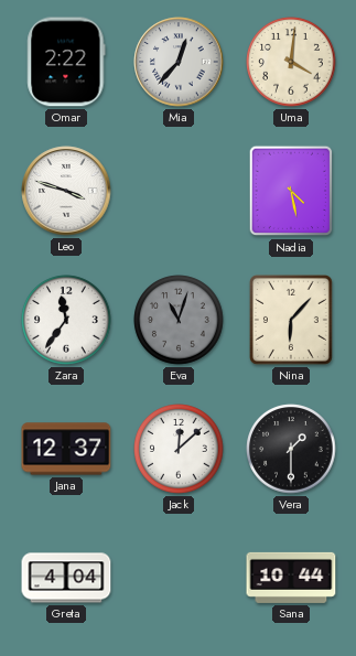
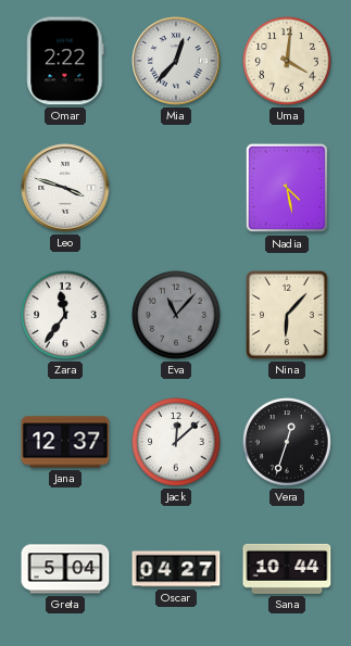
Eva: 11:03 -> 11:07
Vera: 1:30 -> 12:33
Greta: 4:04 -> 5:04
Oscar: none -> 04:27
